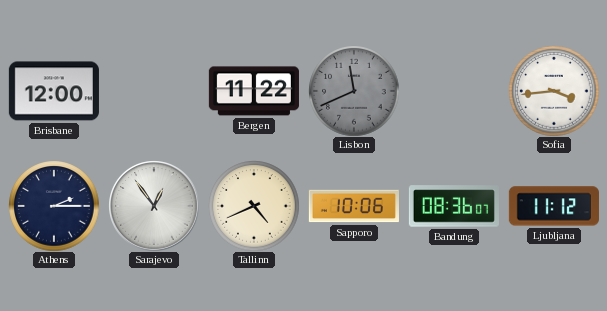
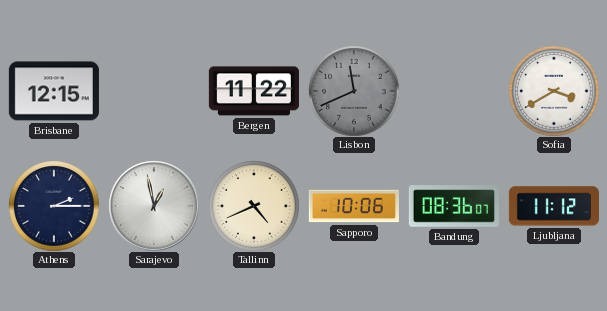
Brisbane: 12:00 -> 12:15
Sofia: 3:44 -> 3:40
Sarajevo: 12:54 -> 12:58
